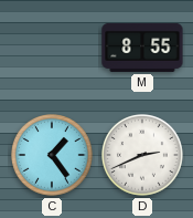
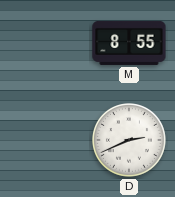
C: 1:24 -> none
